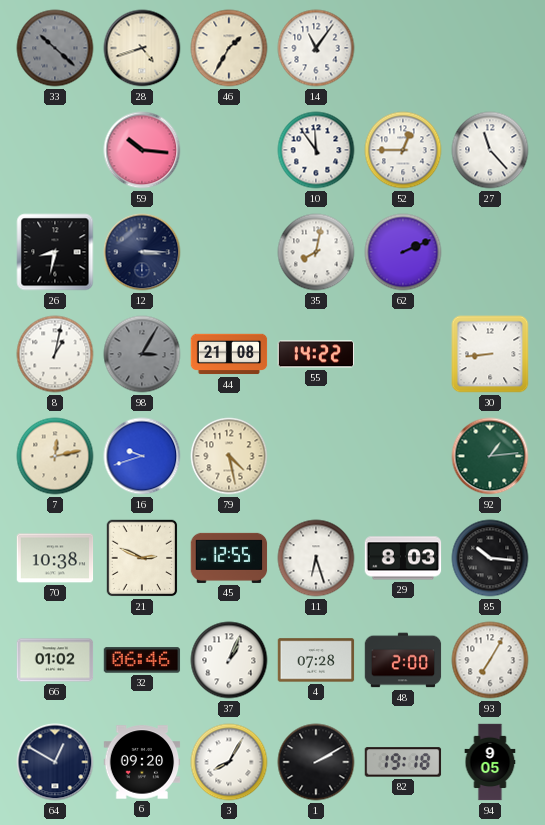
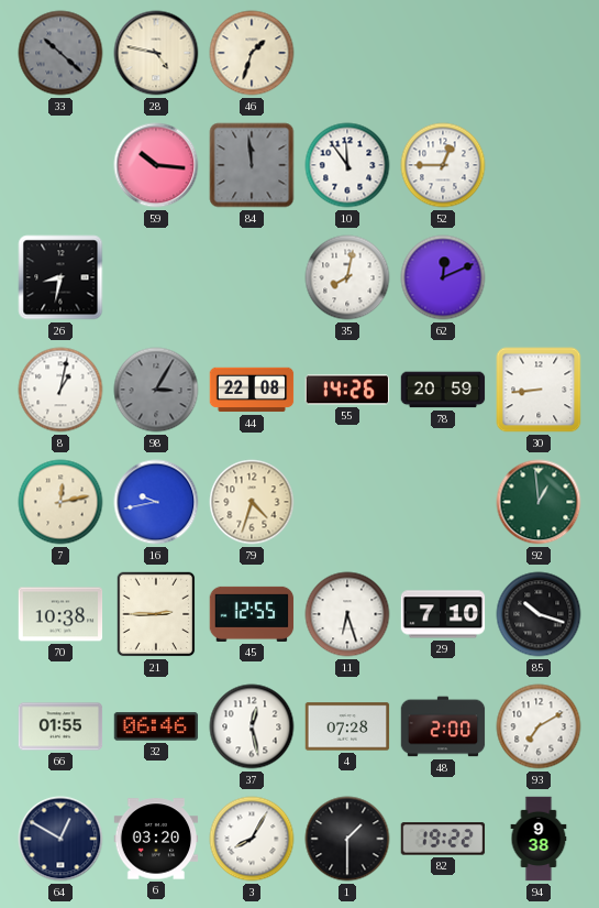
28: 4:42 -> 4:47
46: 1:35 -> 1:33
14: 11:06 -> none
84: none -> 11:59
27: 11:23 -> none
12: 3:15 -> none
62: 2:11 -> 12:11
44: 21:08 -> 22:08
55: 14:22 -> 14:26
78: none -> 20:59
16: 9:42 -> 9:43
79: 4:28 -> 4:33
92: 1:14 -> 12:59
21: 2:49 -> 2:45
29: 8:03 -> 7:10
85: 10:16 -> 10:18
66: 01:02 -> 01:55
37: 1:04 -> 12:28
93: 7:05 -> 7:10
6: 09:20 -> 03:20
1: 2:10 -> 1:30
82: 19:18 -> 19:22
94: 9:05 -> 9:38
